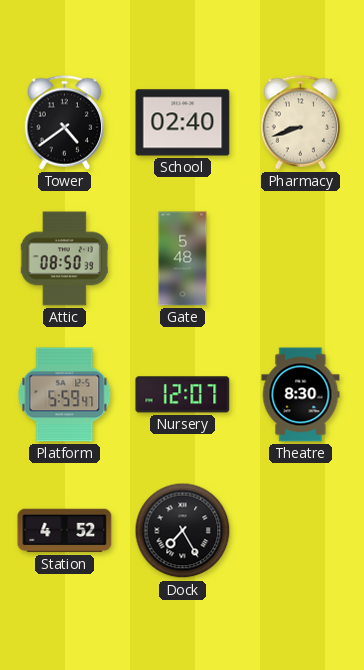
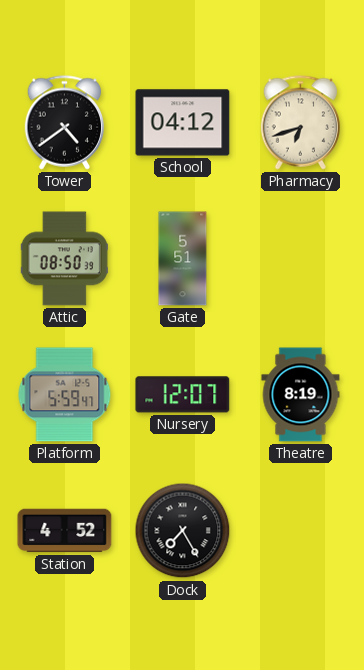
School: 02:40 -> 04:12
Pharmacy: 8:42 -> 6:42
Gate: 5:48 -> 5:51
Theatre: 8:30 -> 8:19
